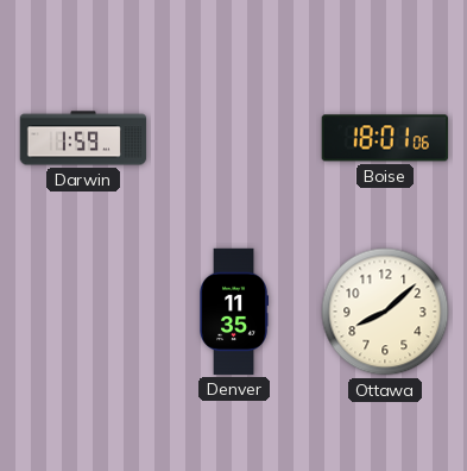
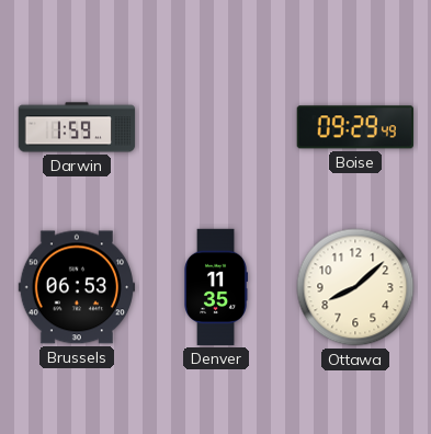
Boise: 18:01 -> 09:29
Brussels: none -> 06:53
